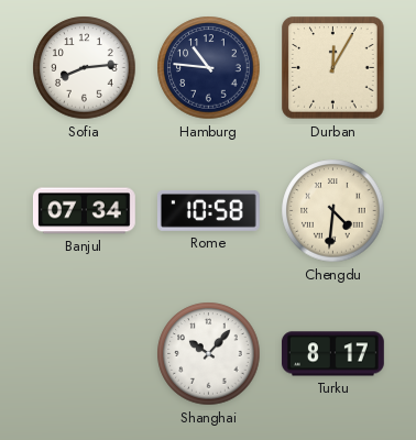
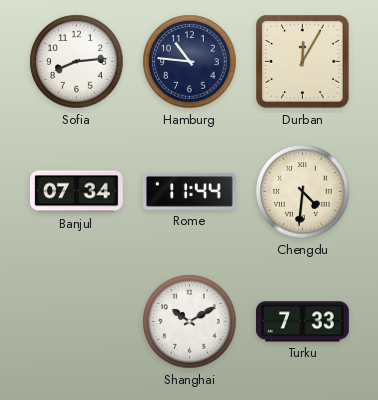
Rome: 10:58 -> 11:44
Shanghai: 10:07 -> 10:10
Turku: 8:17 -> 7:33
